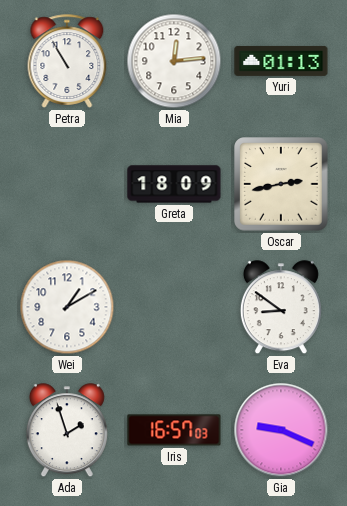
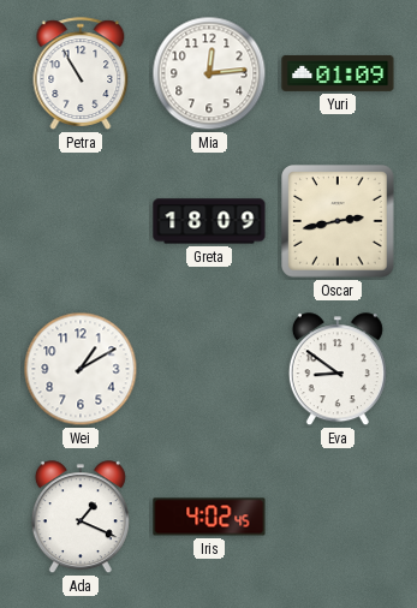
Yuri: 01:13 -> 01:09
Ada: 1:57 -> 1:19
Iris: 16:57 -> 4:02
Gia: 9:19 -> none
